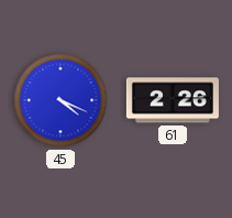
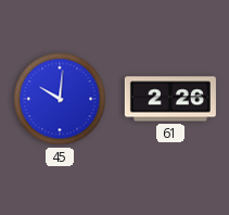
45: 4:19 -> 10:01
